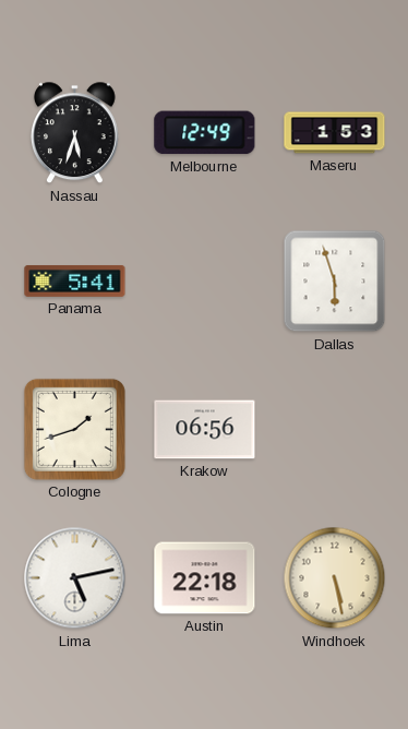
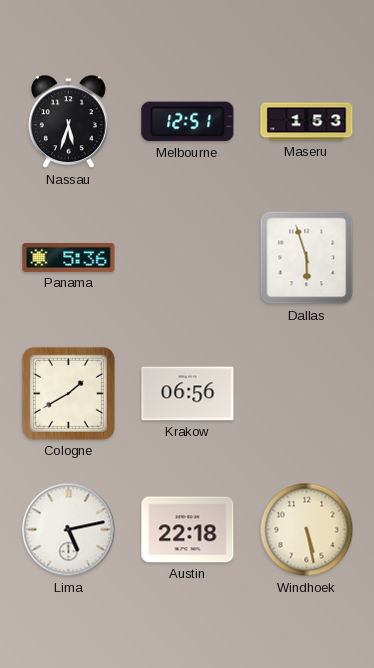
Melbourne: 12:49 -> 12:51
Panama: 5:41 -> 5:36
Cologne: 1:42 -> 1:40
